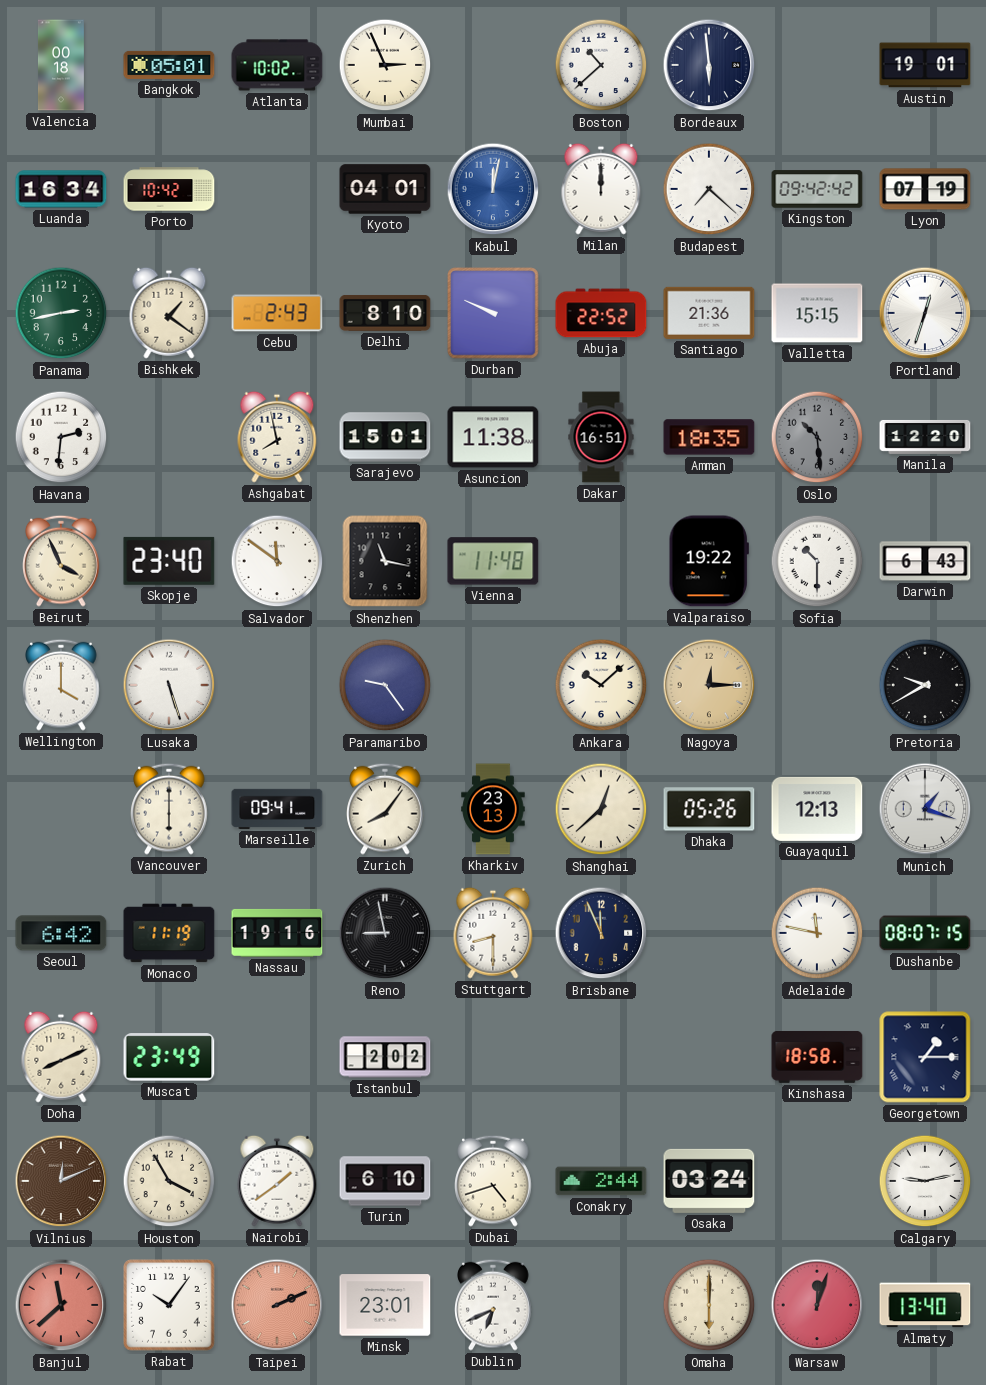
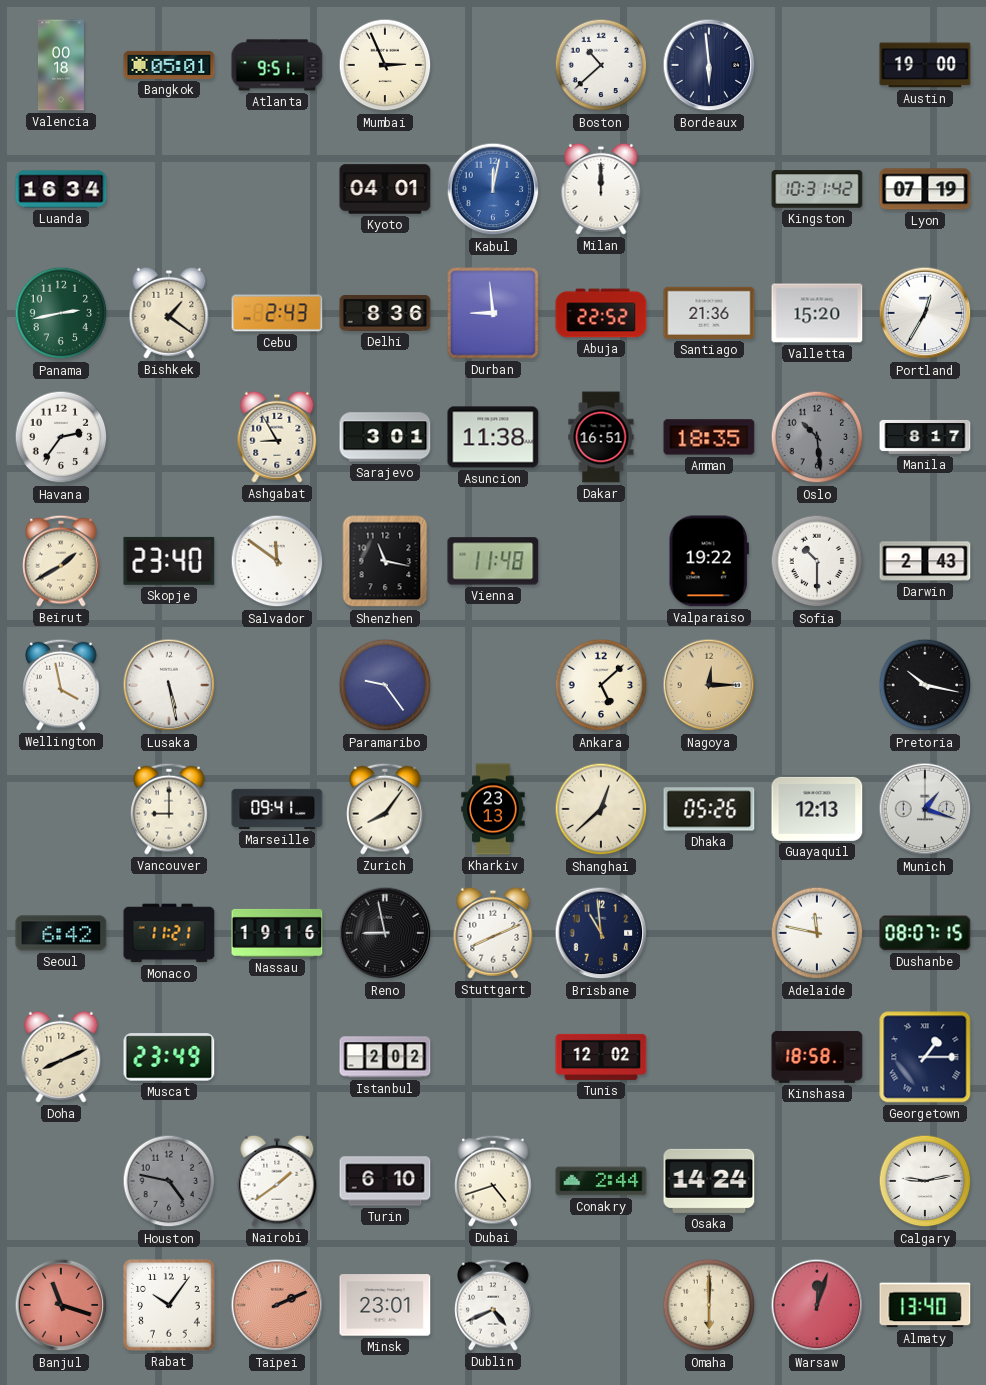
Atlanta: 10:02 -> 9:51
Austin: 19:01 -> 19:00
Porto: 10:42 -> none
Budapest: 7:22 -> none
Kingston: 09:42 -> 10:31
Delhi: 8:10 -> 8:36
Durban: 9:49 -> 8:59
Valletta: 15:15 -> 15:20
Portland: 12:33 -> 12:35
Havana: 2:31 -> 2:36
Ashgabat: 7:58 -> 8:55
Sarajevo: 15:01 -> 3:01
Manila: 12:20 -> 8:17
Beirut: 3:56 -> 1:40
Darwin: 6:43 -> 2:43
Wellington: 4:00 -> 3:58
Lusaka: 5:27 -> 5:28
Ankara: 10:08 -> 5:08
Pretoria: 9:40 -> 10:17
Vancouver: 6:00 -> 9:00
Monaco: 11:19 -> 11:21
Stuttgart: 8:30 -> 8:11
Brisbane: 11:56 -> 10:59
Tunis: none -> 12:02
Vilnius: 12:11 -> none
Houston: 3:55 -> 4:47
Houston dial: cream -> grey
Osaka: 03:24 -> 14:24
Banjul: 11:38 -> 11:18
Dublin: 6:41 -> 4:41
